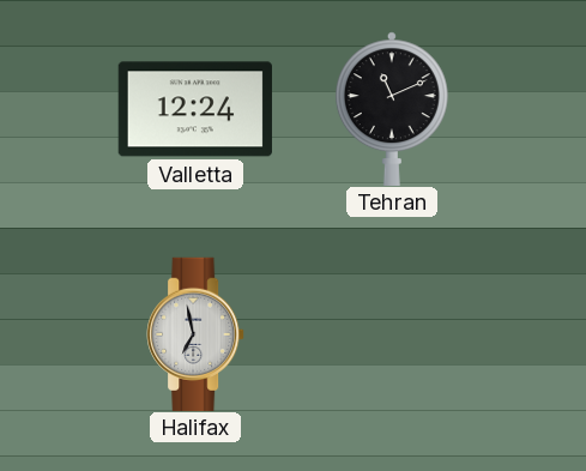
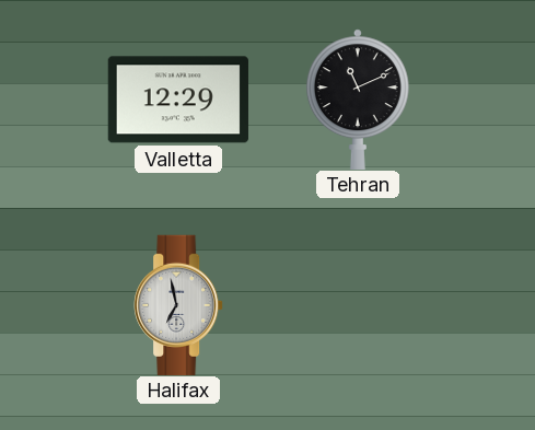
Valletta: 12:24 -> 12:29
